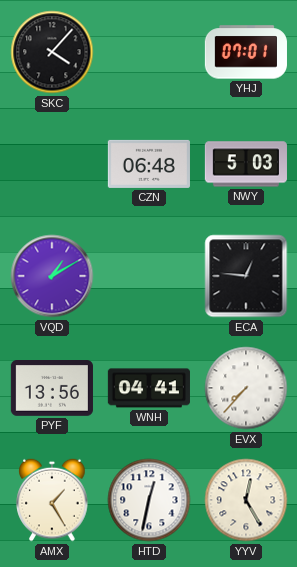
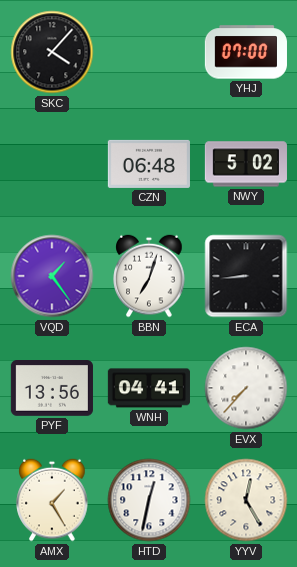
YHJ: 07:01 -> 07:00
NWY: 5:03 -> 5:02
VQD: 1:10 -> 1:24
BBN: none -> 7:03
ECA: 12:46 -> 8:44
